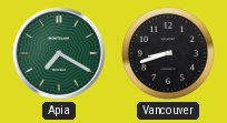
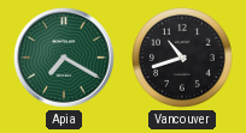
Vancouver: 8:42 -> 10:42
